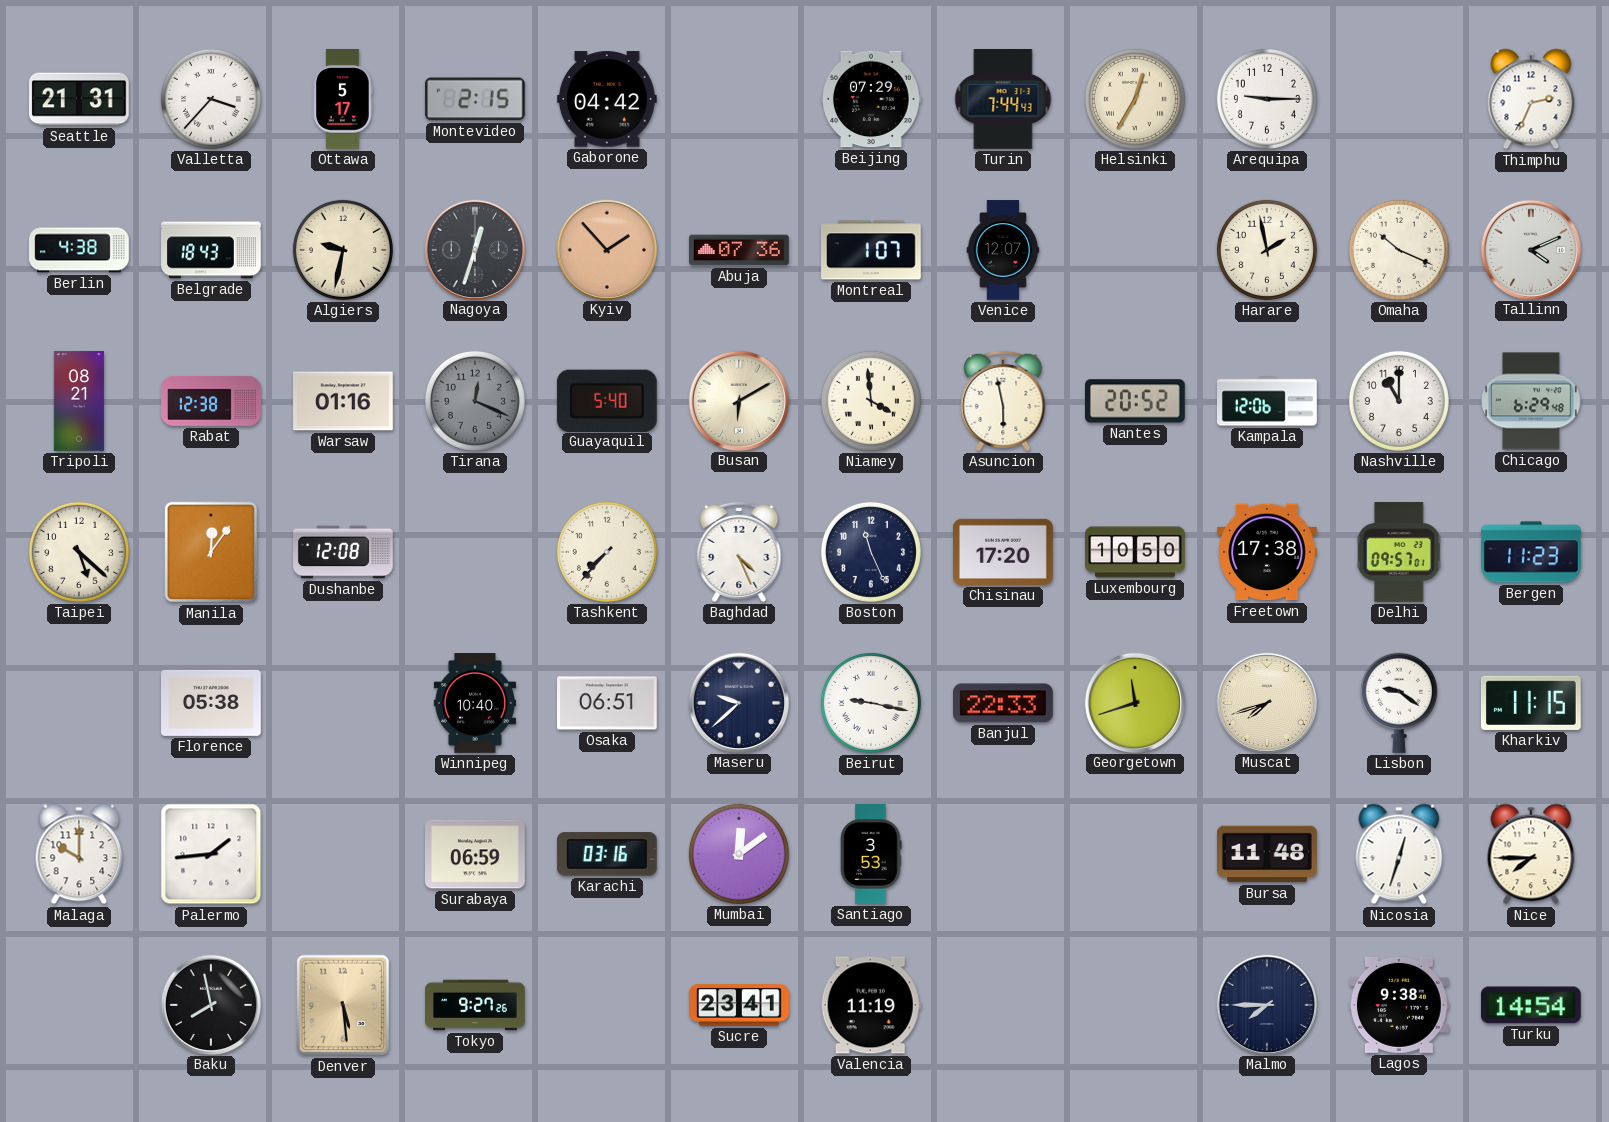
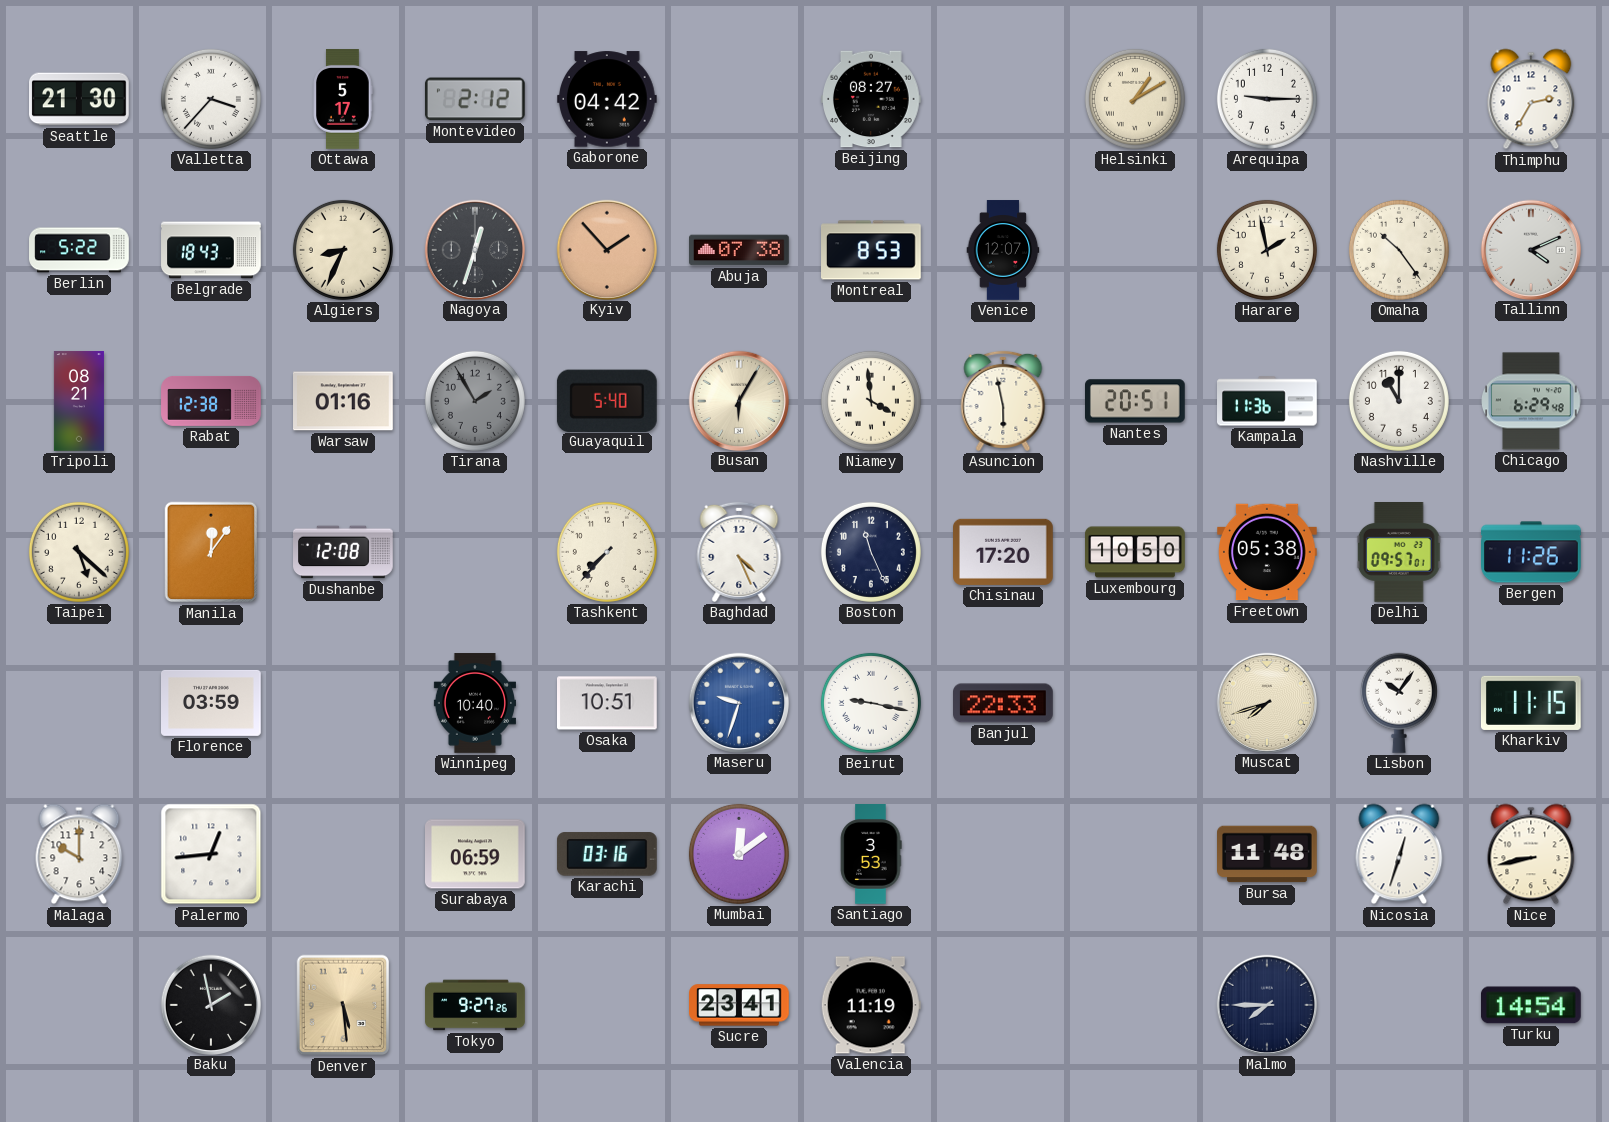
Seattle: 21:31 -> 21:30
Montevideo: 2:15 -> 2:12
Beijing: 07:29 -> 08:27
Turin: 7:44 -> none
Helsinki: 12:35 -> 1:10
Thimphu: 2:34 -> 2:35
Berlin: 4:38 -> 5:22
Algiers: 9:32 -> 8:34
Abuja: 07:36 -> 07:38
Montreal: 1:07 -> 8:53
Omaha: 10:19 -> 10:24
Tirana: 12:19 -> 1:55
Busan: 6:10 -> 6:05
Nantes: 20:52 -> 20:51
Kampala: 12:06 -> 11:36
Freetown: 17:38 -> 05:38
Bergen: 11:23 -> 11:26
Florence: 05:38 -> 03:59
Osaka: 06:51 -> 10:51
Maseru: 9:38 -> 9:33
Maseru dial: navy -> blue
Georgetown: 11:42 -> none
Lisbon: 9:21 -> 10:06
Palermo: 1:44 -> 12:44
Nice: 7:45 -> 8:43
Baku: 7:58 -> 1:58
Lagos: 9:38 -> none
